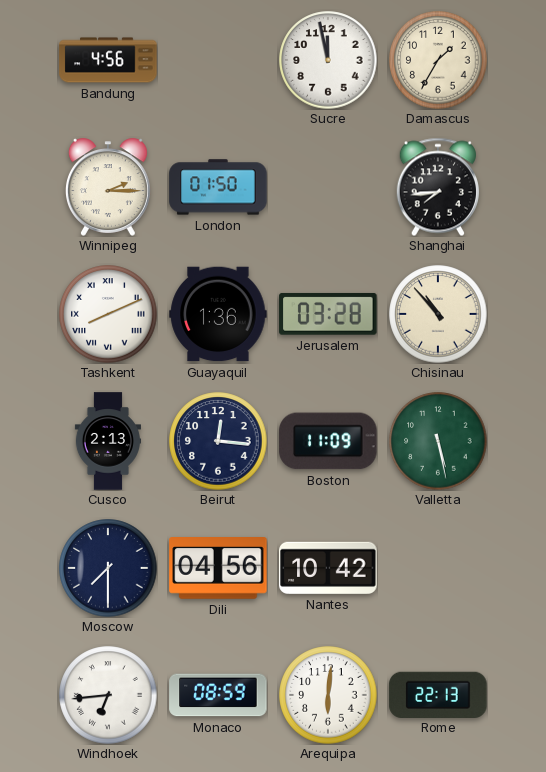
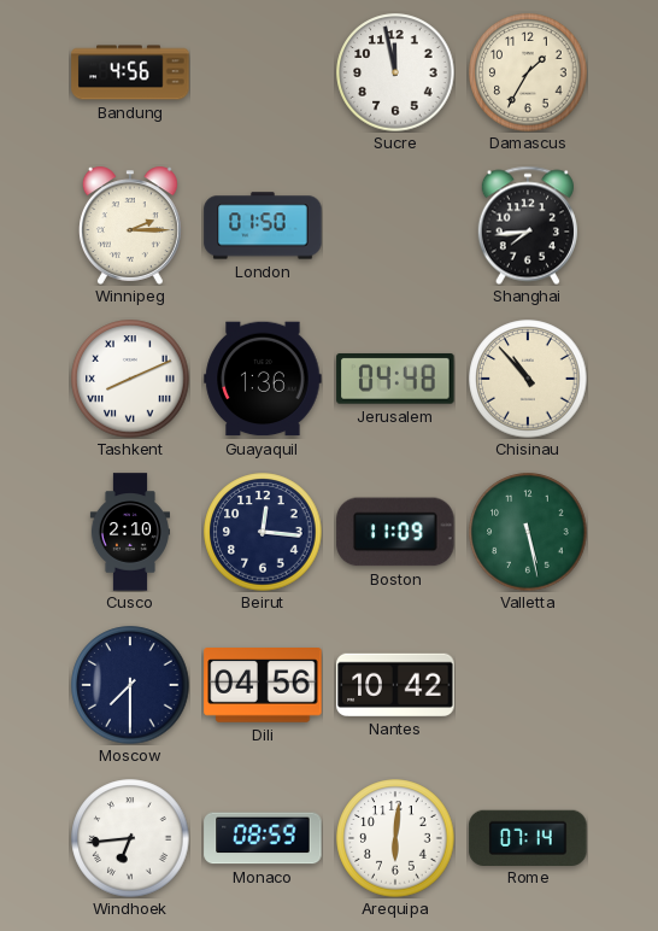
Jerusalem: 03:28 -> 04:48
Cusco: 2:13 -> 2:10
Rome: 22:13 -> 07:14
